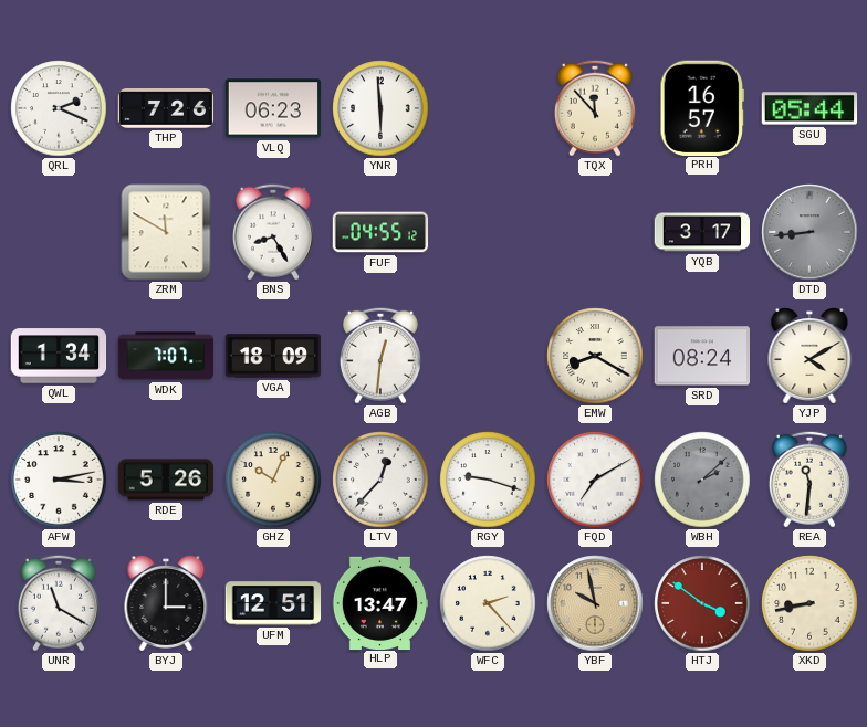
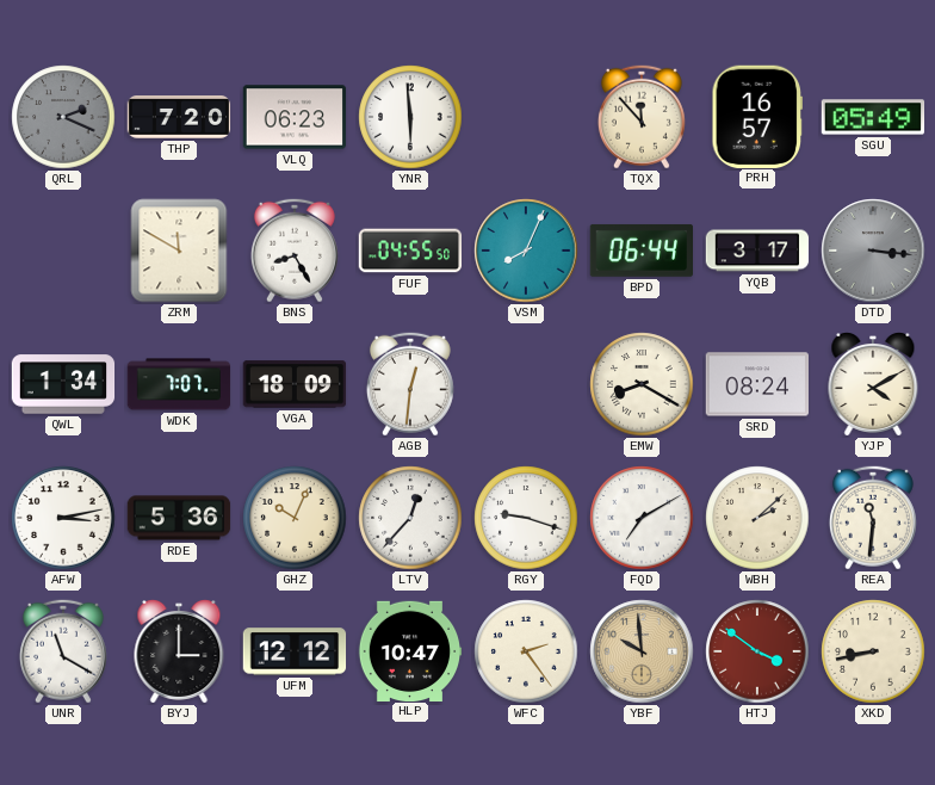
QRL dial: white -> grey
THP: 7:26 -> 7:20
SGU: 05:44 -> 05:49
FUF: 04:55:12 -> 04:55:50
VSM: none -> 8:04
BPD: none -> 06:44
DTD: 8:44 -> 3:16
RDE: 5:26 -> 5:36
WBH dial: grey -> cream
UFM: 12:51 -> 12:12
HLP: 13:47 -> 10:47
WFC: 2:23 -> 2:24
YBF: 9:58 -> 9:59
